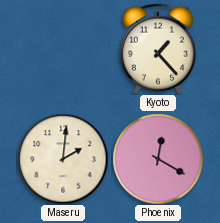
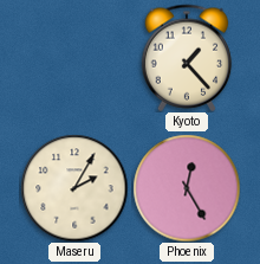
Maseru: 2:01 -> 2:05
Phoenix: 12:20 -> 12:25
